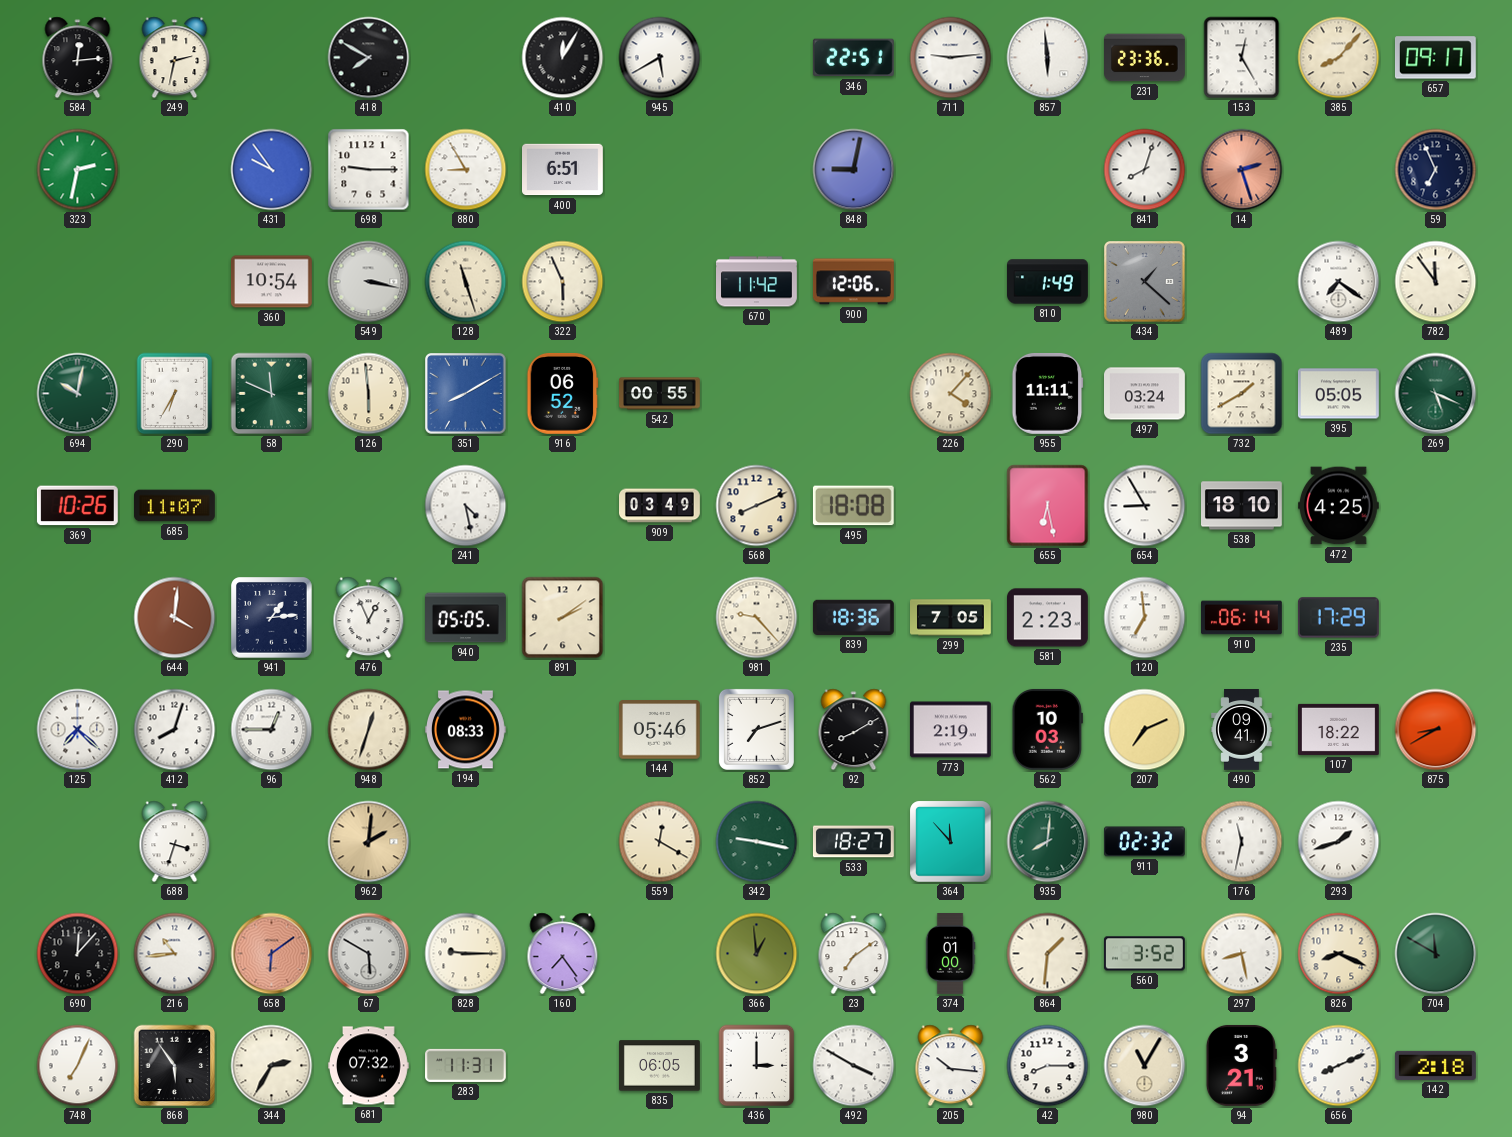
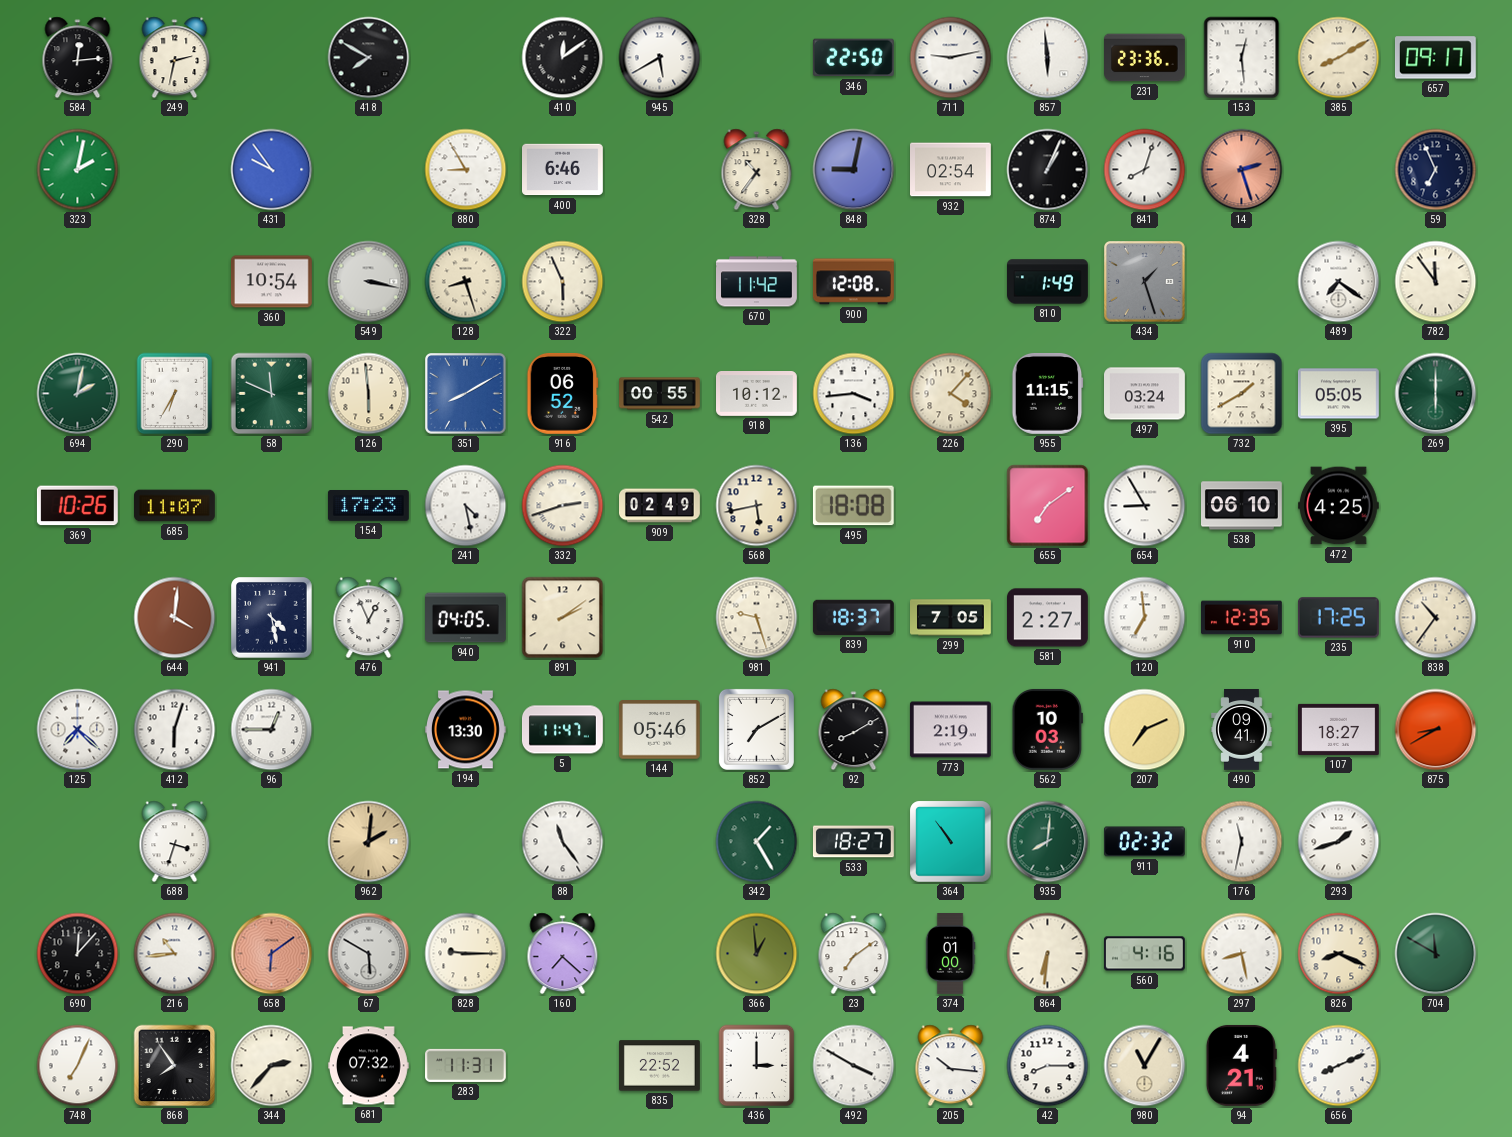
410: 12:05 -> 12:09
346: 22:51 -> 22:50
711: 9:14 -> 9:13
153: 12:25 -> 12:29
385: 8:07 -> 8:10
323: 2:32 -> 2:02
698: 9:15 -> none
400: 6:51 -> 6:46
328: none -> 10:36
932: none -> 02:54
874: none -> 1:04
128: 11:27 -> 8:27
900: 12:06 -> 12:08
434: 1:22 -> 1:27
694: 10:02 -> 2:02
918: none -> 10:12
136: none -> 3:44
955: 11:11 -> 11:15
269: 5:19 -> 6:00
154: none -> 17:23
332: none -> 2:42
909: 03:49 -> 02:49
568: 8:11 -> 5:43
655: 6:28 -> 7:09
538: 18:10 -> 06:10
941: 1:14 -> 4:28
940: 05:05 -> 04:05
981: 9:23 -> 9:27
839: 18:36 -> 18:37
581: 2:23 -> 2:27
910: 06:14 -> 12:35
235: 17:29 -> 17:25
838: none -> 10:36
412: 8:03 -> 6:03
948: 12:33 -> none
194: 08:33 -> 13:30
5: none -> 11:47
852: 7:12 -> 7:10
107: 18:22 -> 18:27
88: none -> 11:24
559: 12:20 -> none
342: 9:17 -> 1:25
364: 11:53 -> 10:54
160: 7:24 -> 7:22
864: 1:31 -> 6:31
560: 3:52 -> 4:16
868: 5:54 -> 7:54
344: 2:35 -> 2:37
835: 06:05 -> 22:52
94: 3:21 -> 4:21
142: 2:18 -> none
